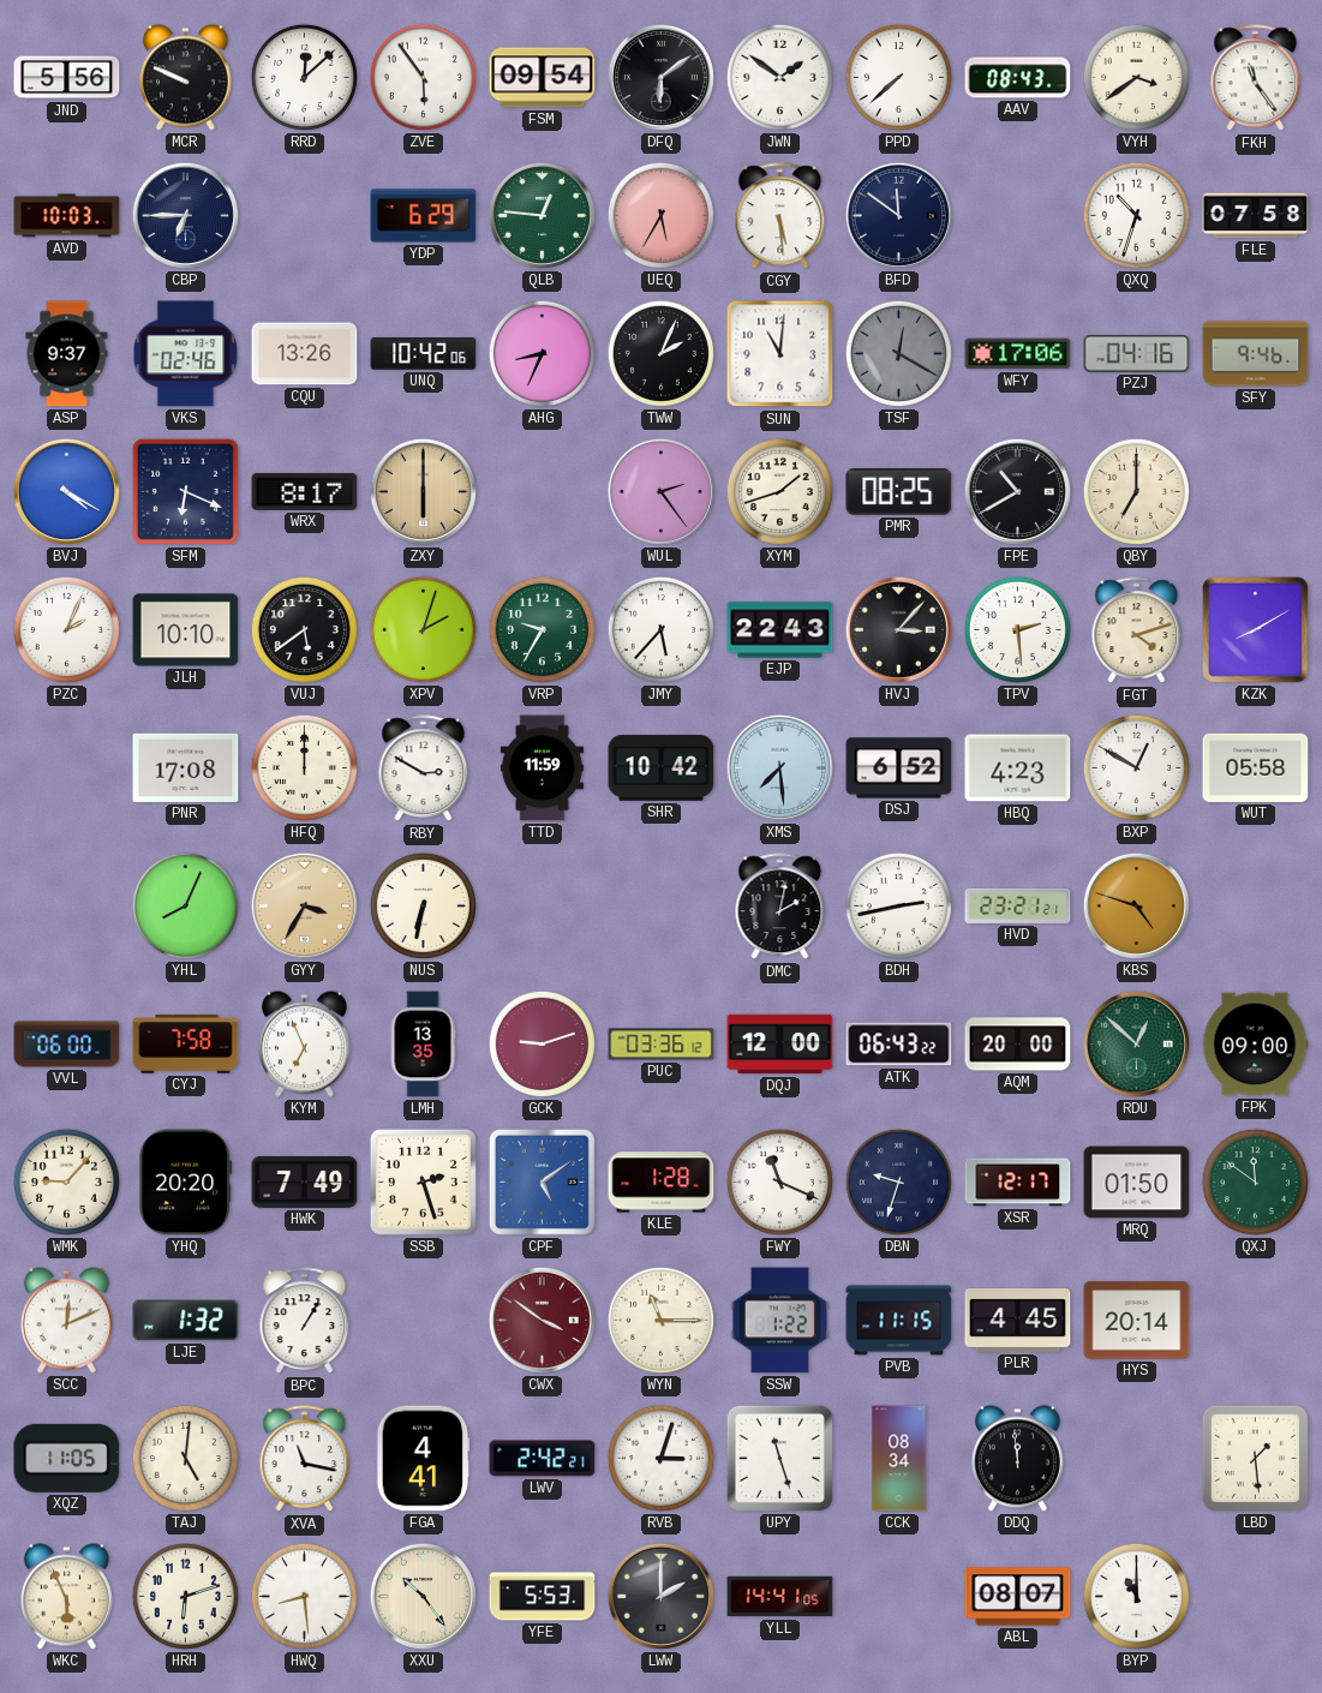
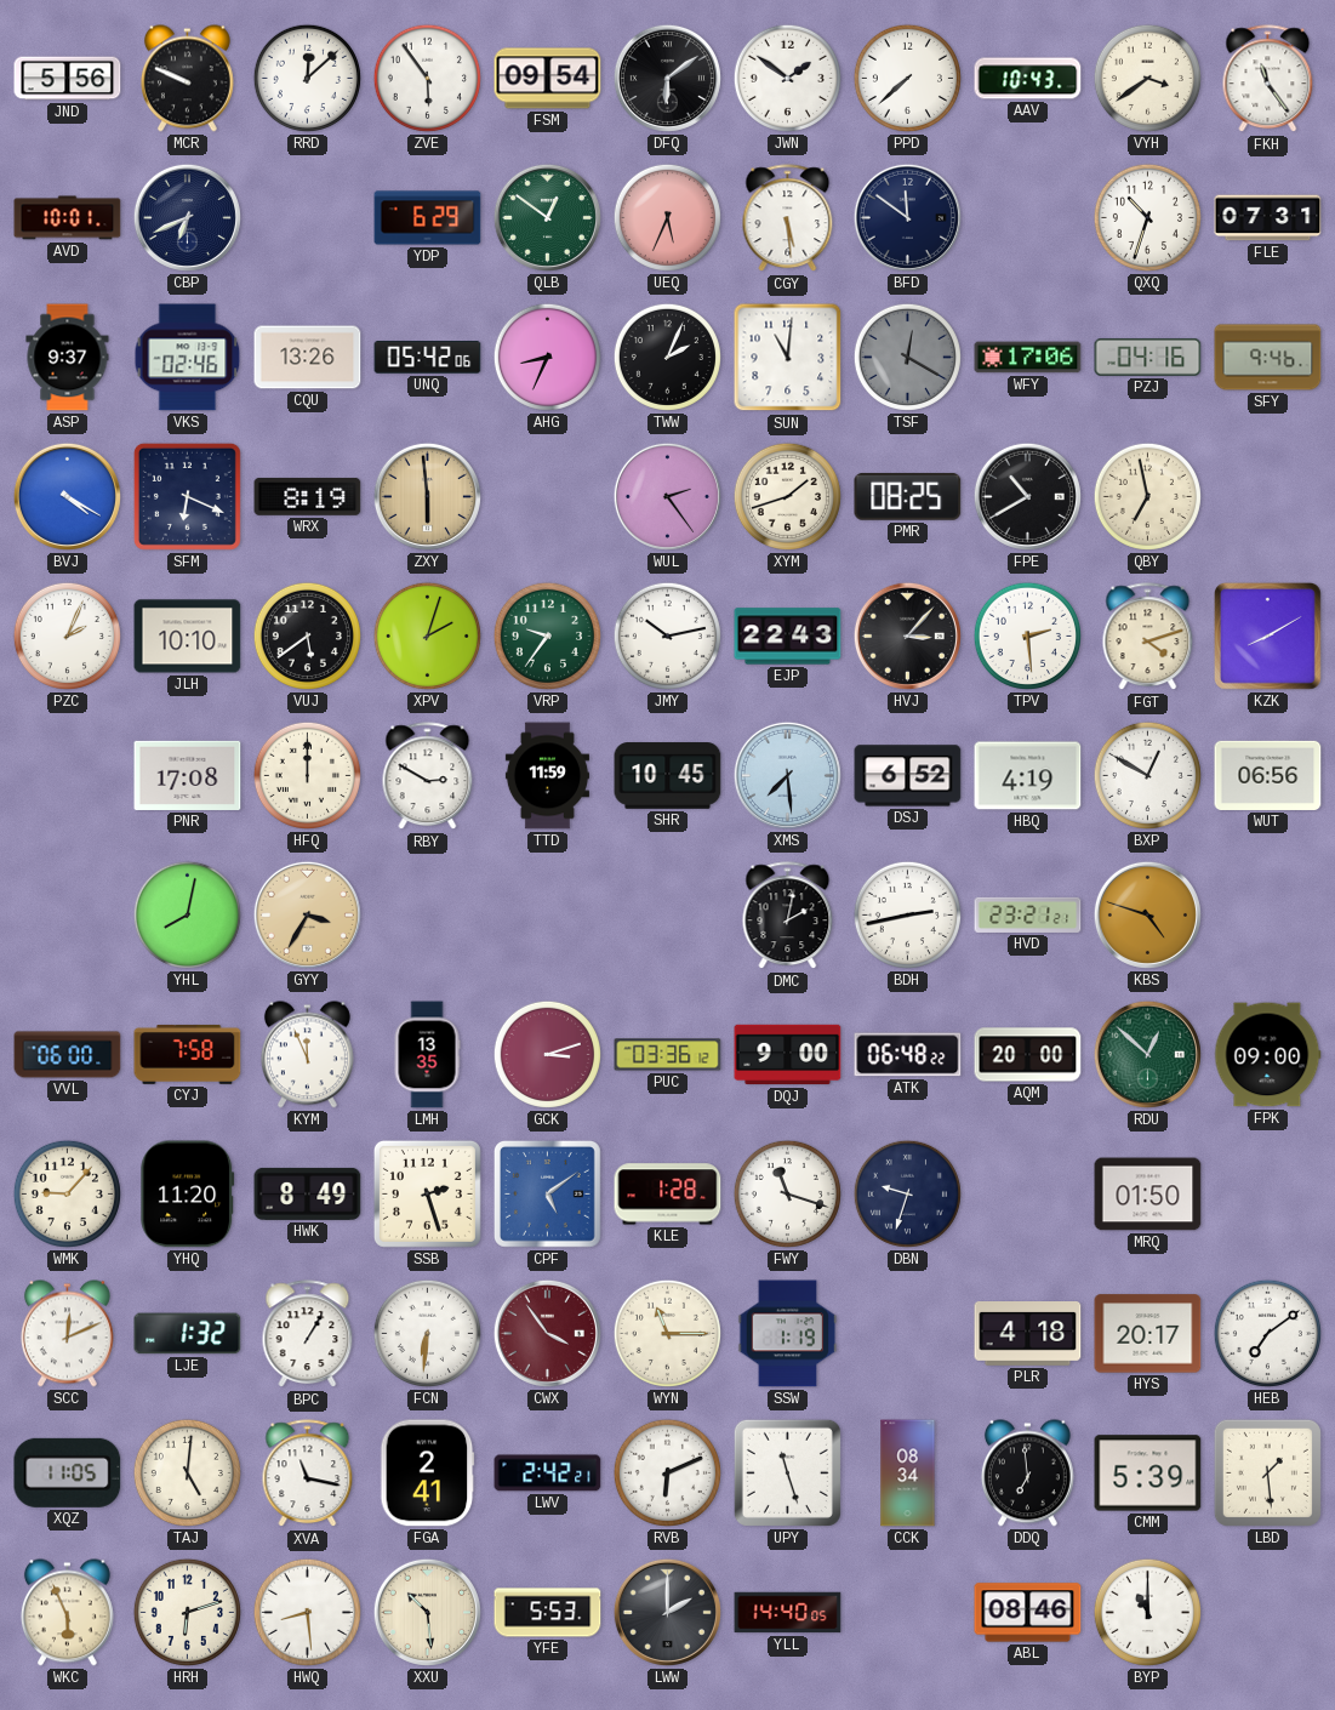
AAV: 08:43 -> 10:43
AVD: 10:03 -> 10:01
CBP: 6:45 -> 6:41
QLB: 12:46 -> 12:51
UEQ: 5:35 -> 5:34
FLE: 07:58 -> 07:31
UNQ: 10:42 -> 05:42
WRX: 8:17 -> 8:19
ZXY: 6:00 -> 5:59
QBY: 7:00 -> 6:58
VRP: 9:35 -> 9:36
JMY: 5:37 -> 10:13
SHR: 10:42 -> 10:45
HBQ: 4:23 -> 4:19
WUT: 05:58 -> 06:56
YHL: 8:04 -> 8:02
NUS: 6:32 -> none
KYM: 6:56 -> 11:56
GCK: 9:12 -> 3:12
DQJ: 12:00 -> 9:00
ATK: 06:43 -> 06:48
YHQ: 20:20 -> 11:20
HWK: 7:49 -> 8:49
FWY: 11:19 -> 11:18
XSR: 12:17 -> none
QXJ: 11:51 -> none
FCN: none -> 6:31
CWX: 3:51 -> 3:54
SSW: 1:22 -> 1:19
PVB: 11:15 -> none
PLR: 4:45 -> 4:18
HYS: 20:14 -> 20:17
HEB: none -> 7:09
FGA: 4:41 -> 2:41
RVB: 3:03 -> 6:11
DDQ: 11:59 -> 6:59
CMM: none -> 5:39
XXU: 10:24 -> 10:29
YLL: 14:41 -> 14:40
ABL: 08:07 -> 08:46
